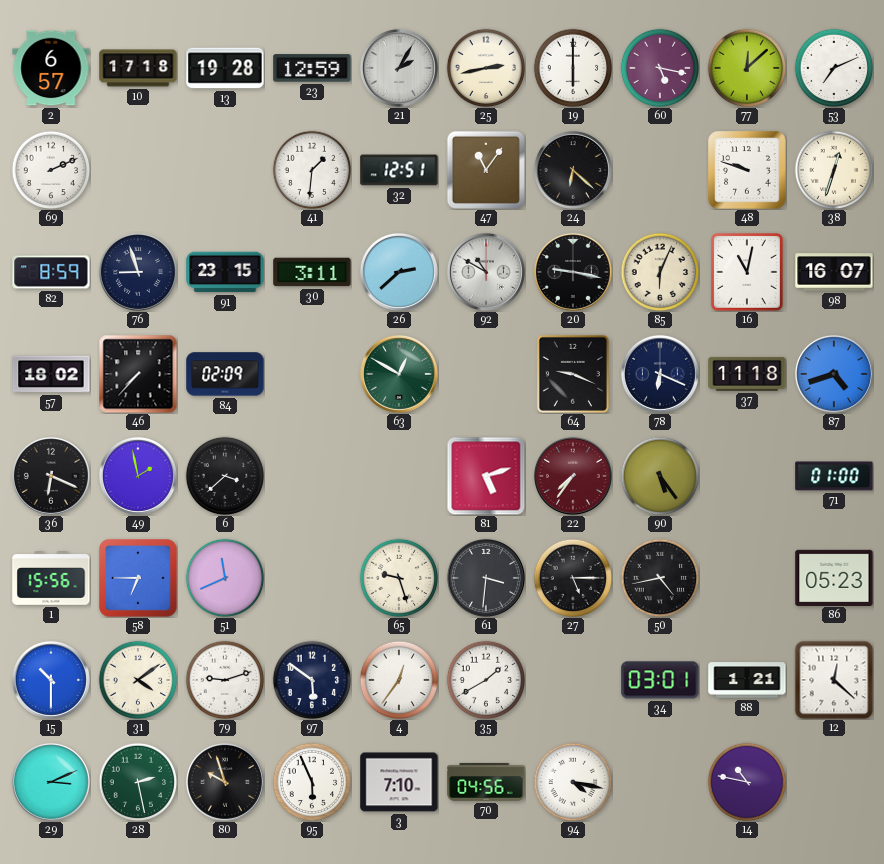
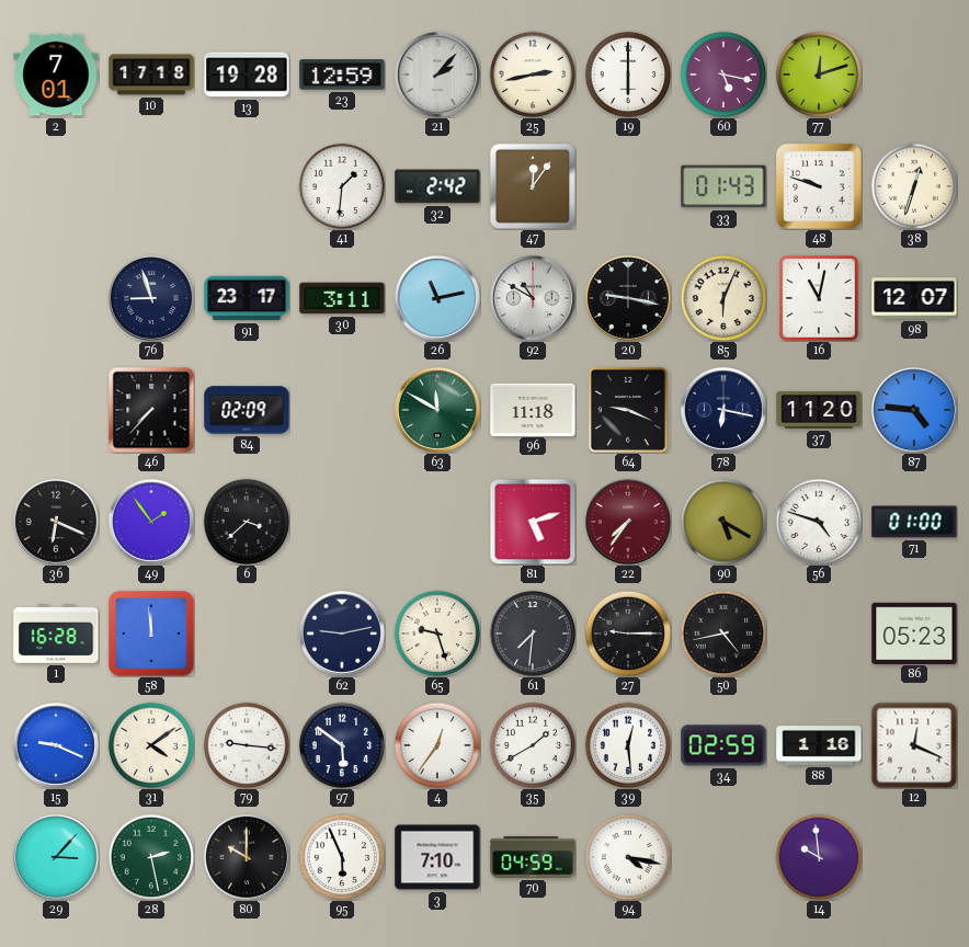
2: 6:57 -> 7:01
21: 2:05 -> 2:07
77: 12:08 -> 12:12
53: 7:11 -> none
69: 2:11 -> none
32: 12:51 -> 2:42
47: 11:06 -> 12:06
24: 6:22 -> none
33: none -> 01:43
82: 8:59 -> none
91: 23:15 -> 23:17
26: 2:38 -> 11:13
98: 16:07 -> 12:07
57: 18:02 -> none
63: 12:50 -> 11:50
96: none -> 11:18
78: 6:19 -> 6:17
37: 11:18 -> 11:20
87: 4:42 -> 4:46
49: 1:58 -> 1:54
90: 5:24 -> 5:20
56: none -> 4:48
1: 15:56 -> 16:28
58: 6:45 -> 11:59
51: 11:41 -> none
62: none -> 9:13
61: 3:31 -> 7:31
27: 5:15 -> 9:15
15: 10:30 -> 9:19
79: 9:12 -> 9:16
39: none -> 12:29
34: 03:01 -> 02:59
88: 1:21 -> 1:16
12: 12:22 -> 12:19
29: 3:11 -> 3:07
80: 9:57 -> 10:00
70: 04:56 -> 04:59
14: 10:47 -> 9:59
